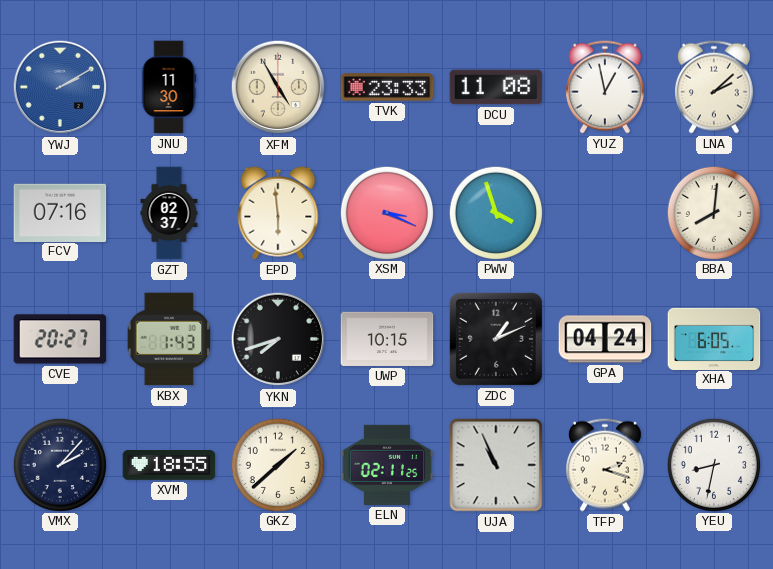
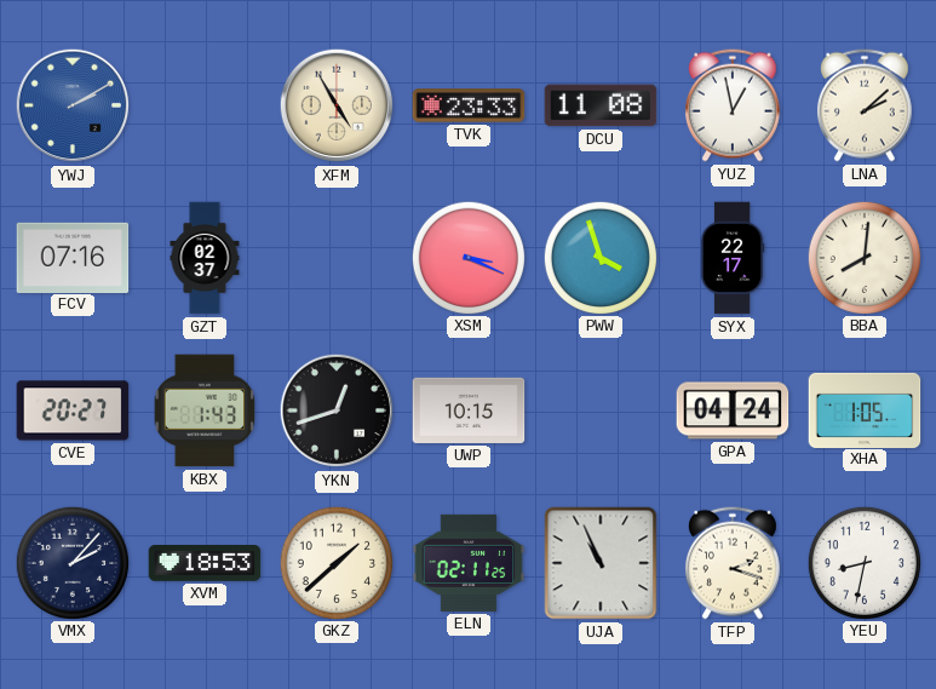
JNU: 11:30 -> none
EPD: 5:59 -> none
SYX: none -> 22:17
YKN: 7:42 -> 12:42
ZDC: 1:11 -> none
XHA: 6:05 -> 1:05
XVM: 18:55 -> 18:53
